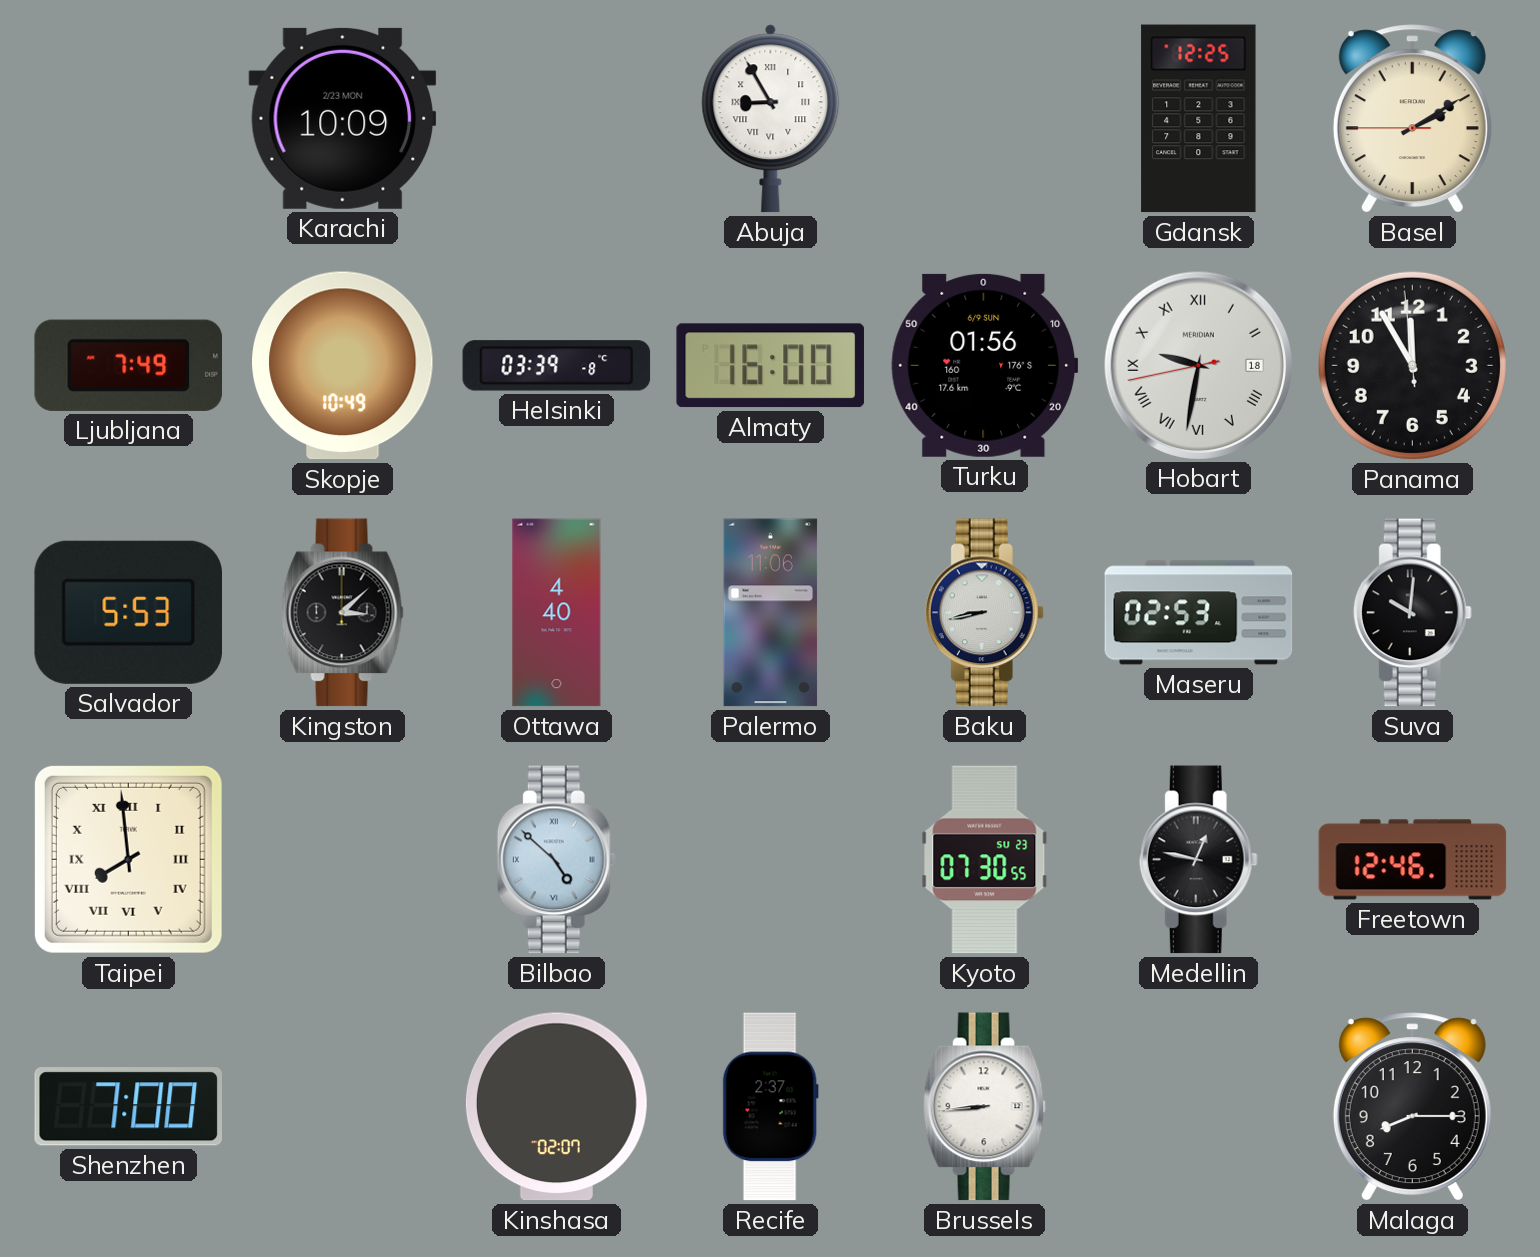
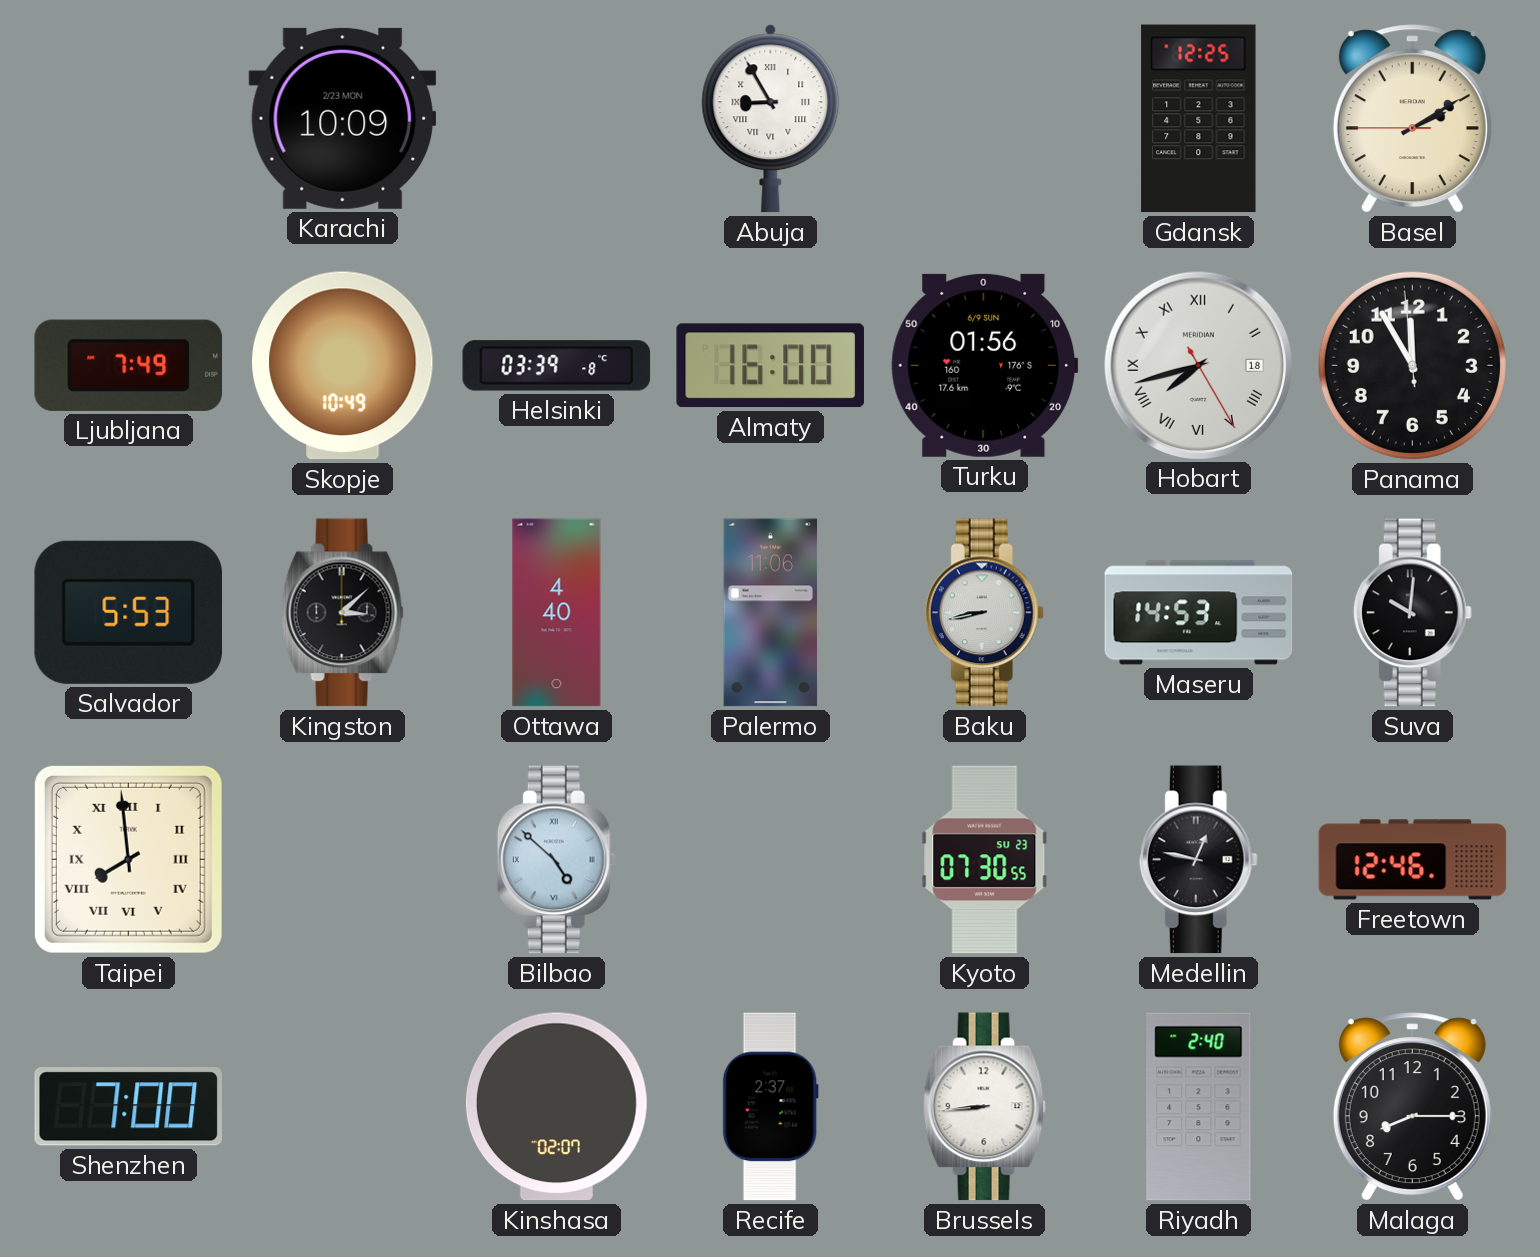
Hobart: 9:31 -> 7:42
Maseru: 02:53 -> 14:53
Riyadh: none -> 2:40
